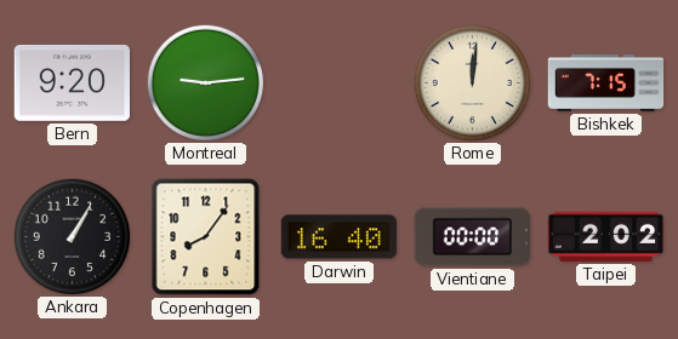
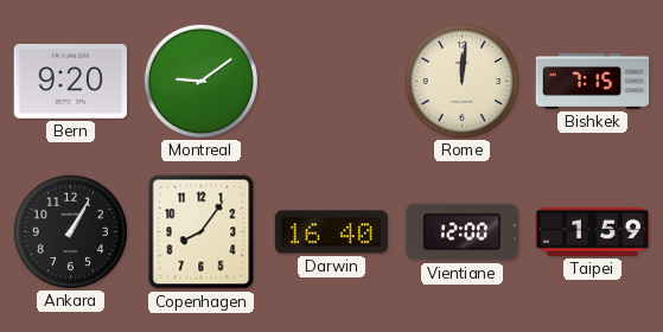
Montreal: 9:14 -> 9:09
Vientiane: 00:00 -> 12:00
Taipei: 2:02 -> 1:59
